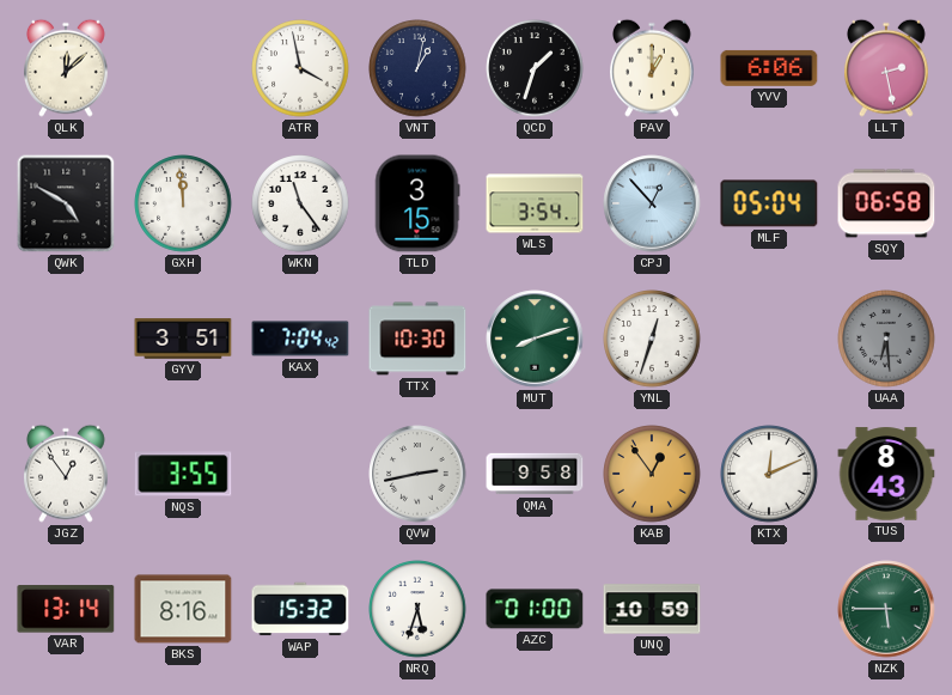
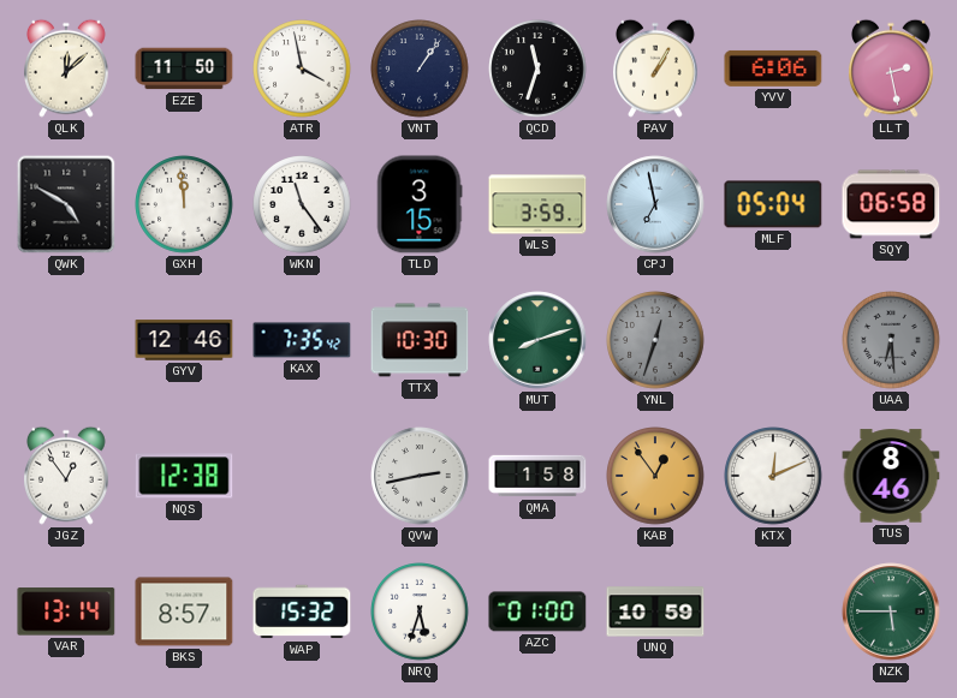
EZE: none -> 11:50
VNT: 1:02 -> 1:06
QCD: 1:33 -> 11:33
PAV: 1:00 -> 1:05
WLS: 3:54 -> 3:59
CPJ: 12:53 -> 6:58
GYV: 3:51 -> 12:46
KAX: 7:04 -> 7:35
YNL dial: white -> grey
NQS: 3:55 -> 12:38
QMA: 9:58 -> 1:58
TUS: 8:43 -> 8:46
BKS: 8:16 -> 8:57
